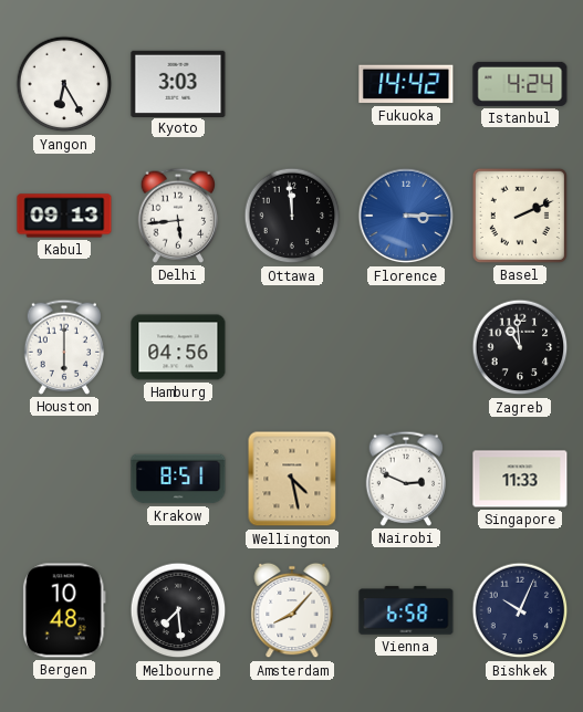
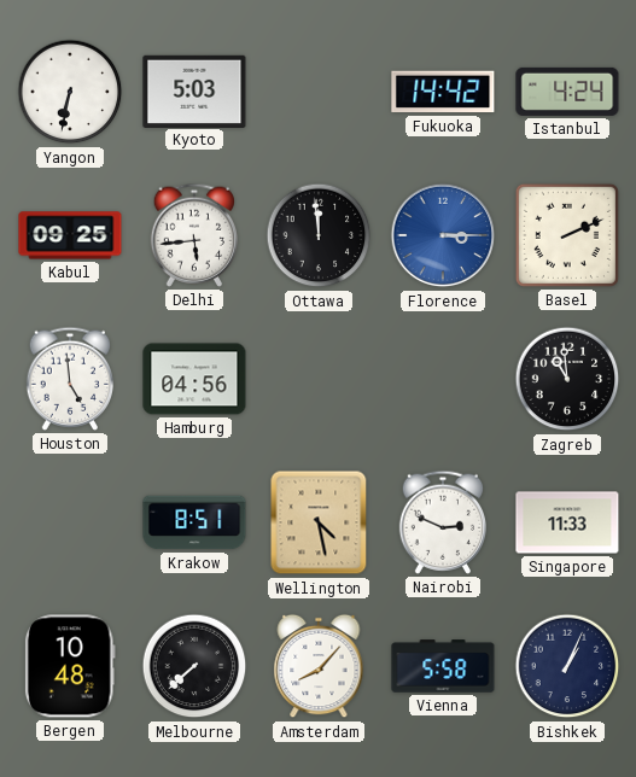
Yangon: 6:25 -> 6:32
Kyoto: 3:03 -> 5:03
Kabul: 09:13 -> 09:25
Houston: 6:00 -> 4:59
Melbourne: 7:29 -> 7:38
Vienna: 6:58 -> 5:58
Bishkek: 10:04 -> 1:04
